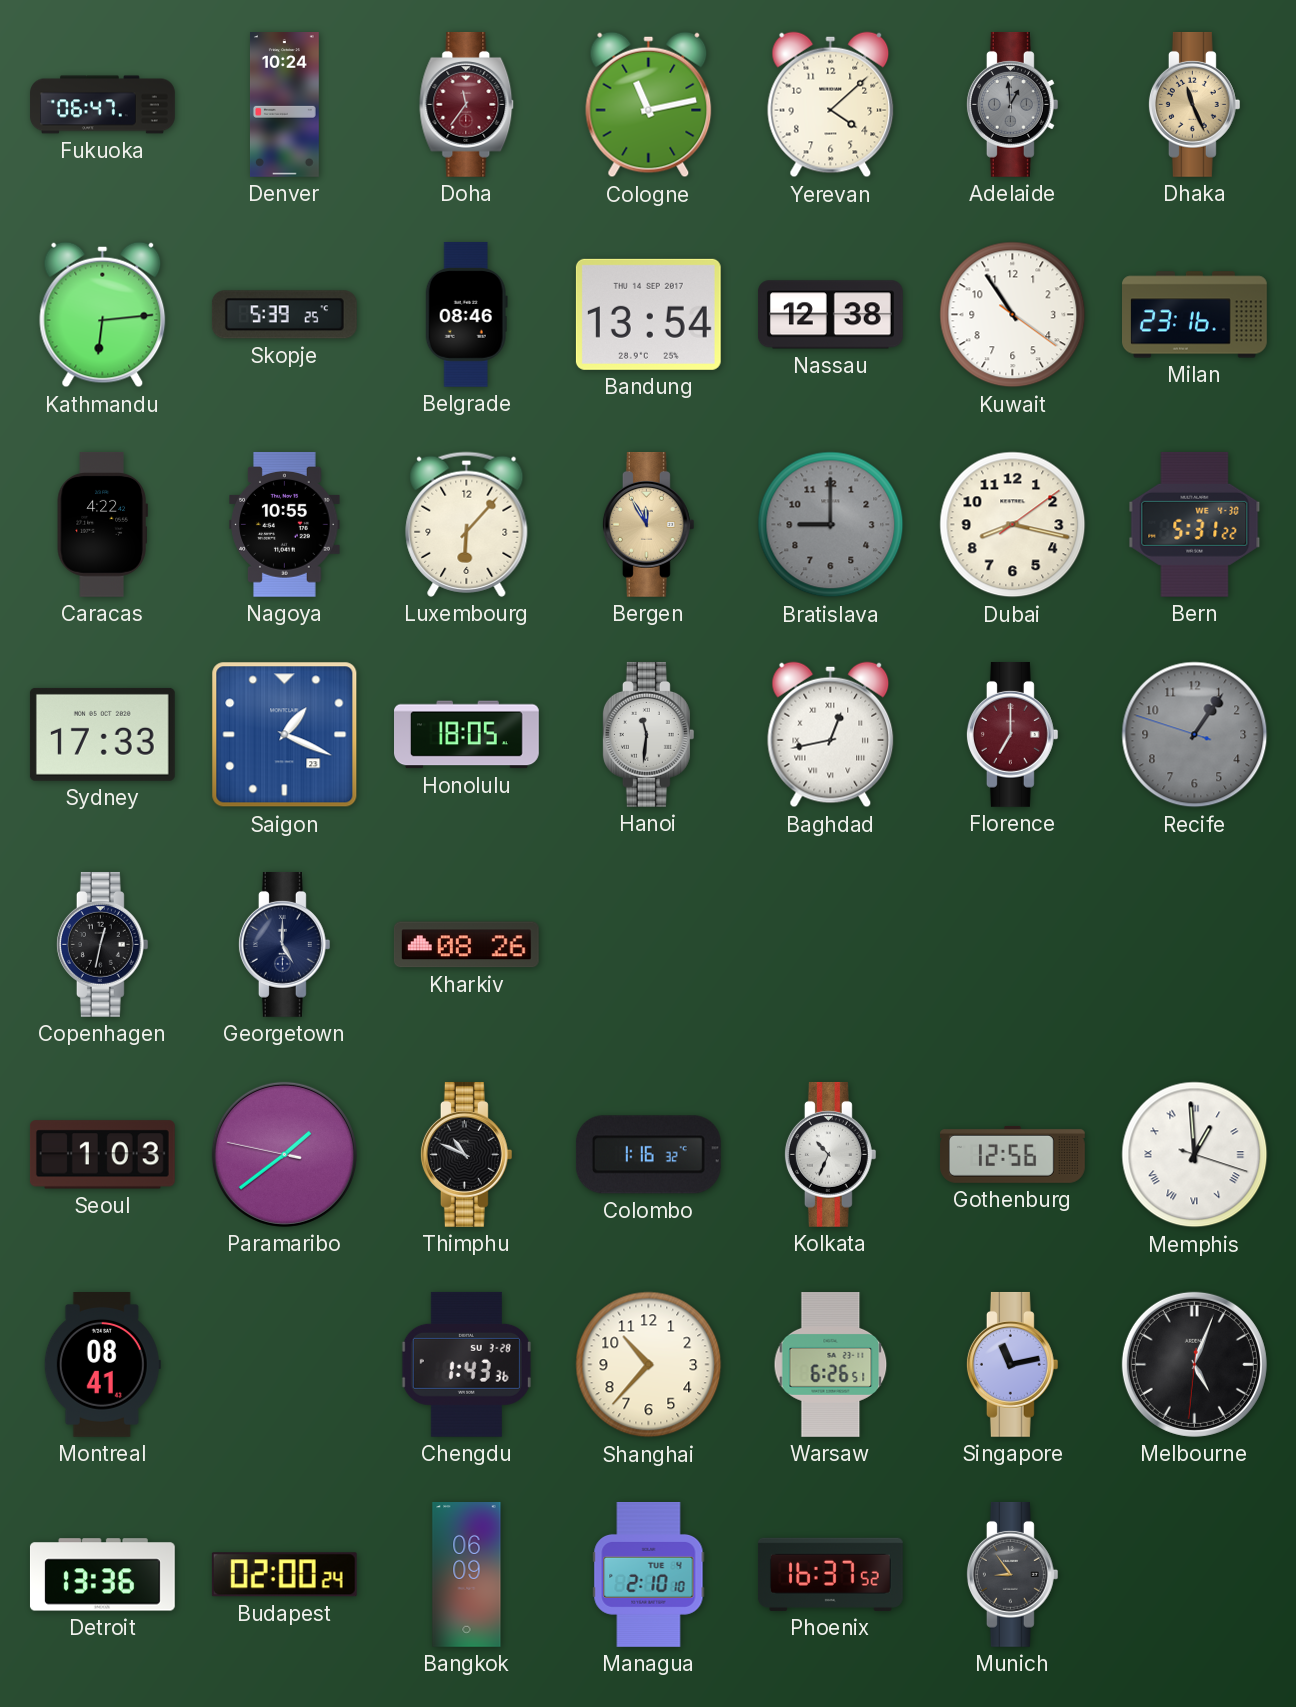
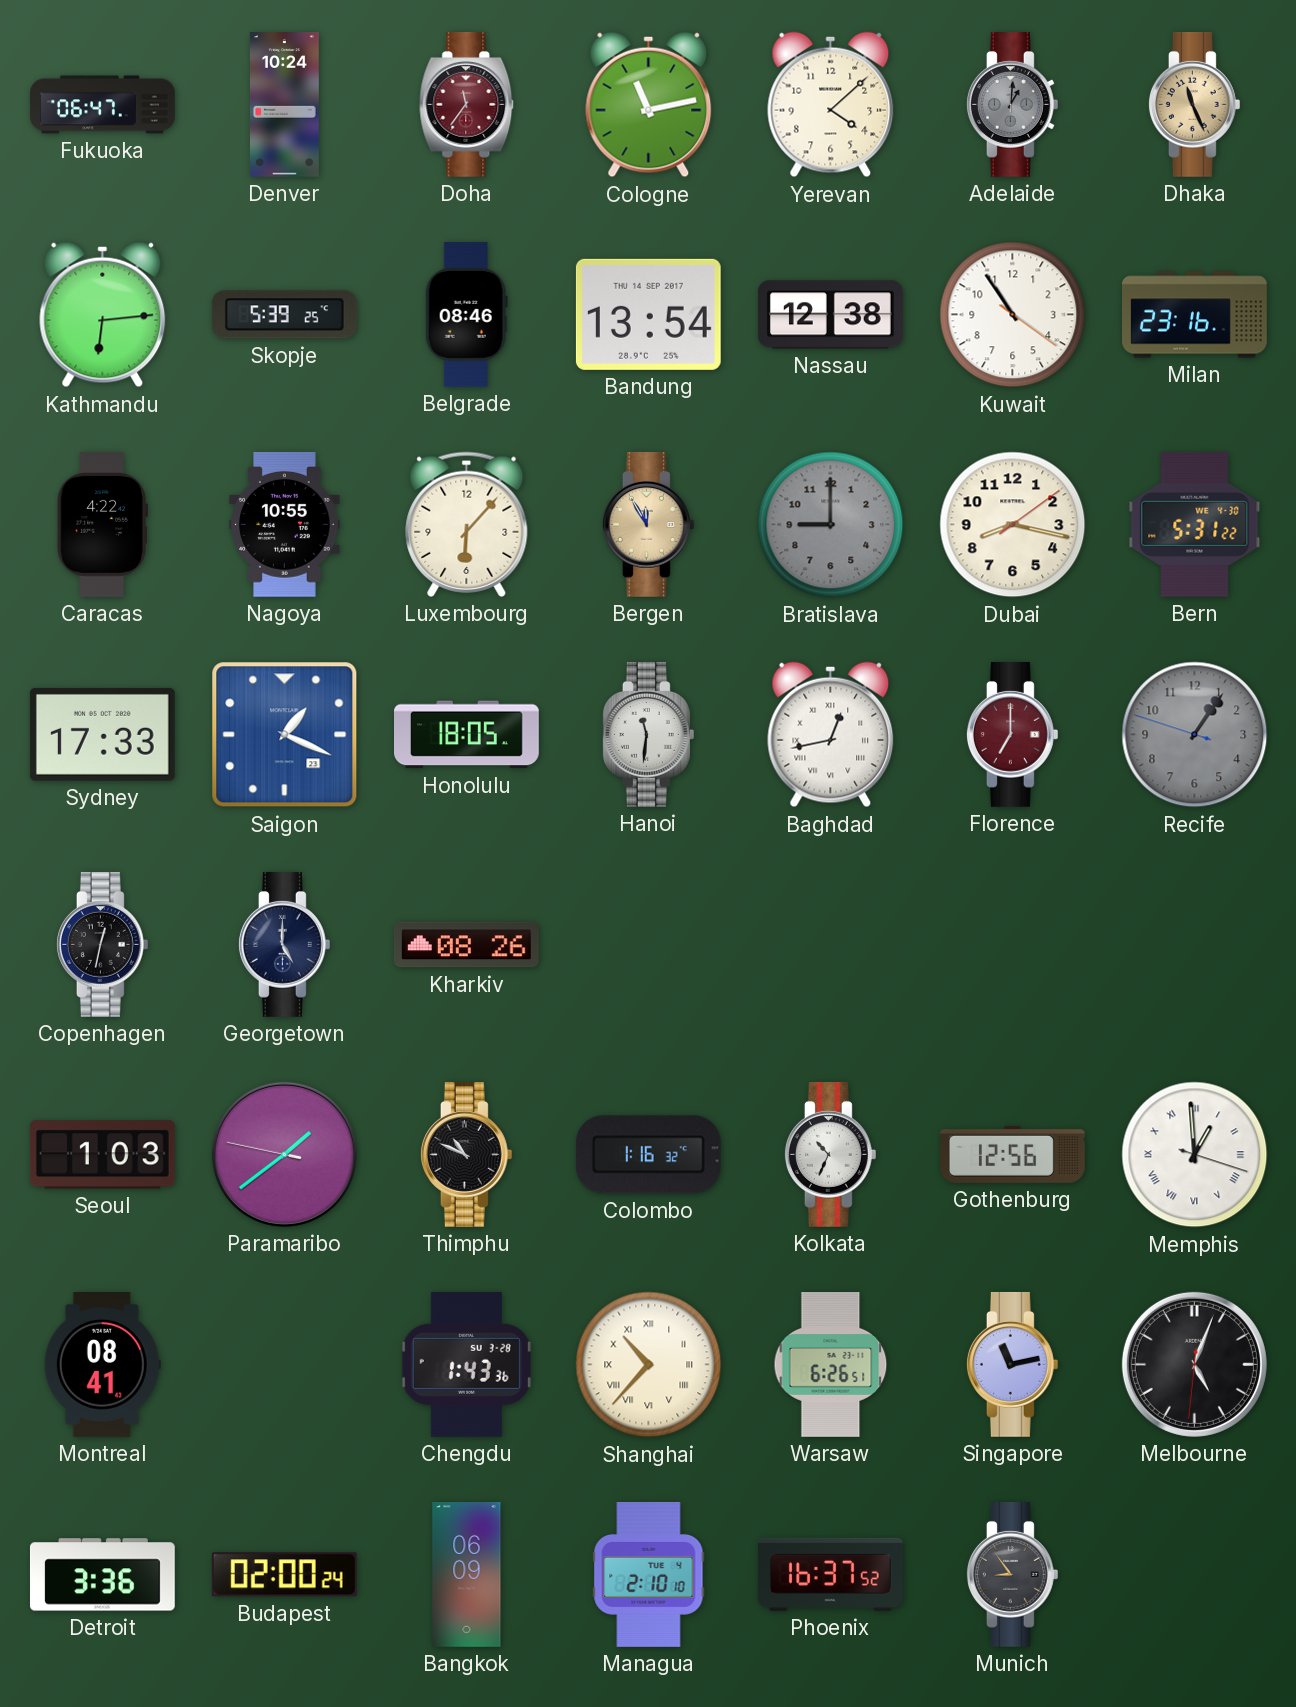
Adelaide: 12:59 -> 1:01
Shanghai numerals: Arabic -> Roman
Detroit: 13:36 -> 3:36
